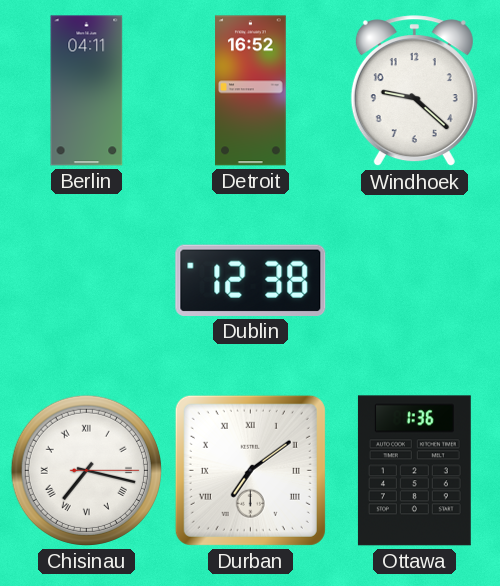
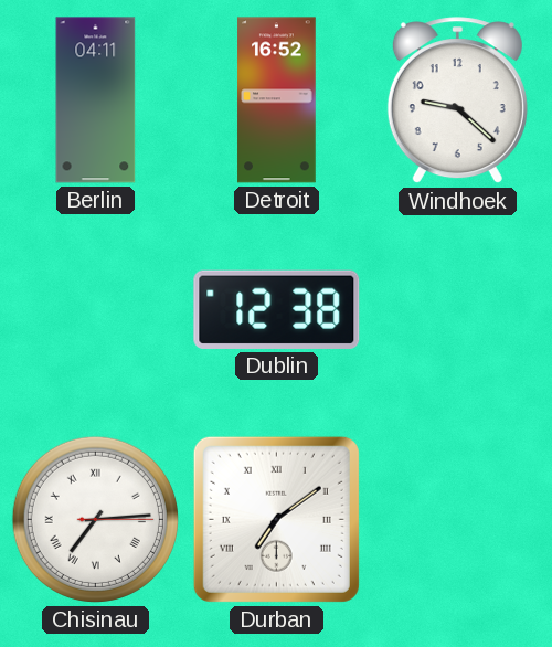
Chisinau: 7:17 -> 7:14
Ottawa: 1:36 -> none
